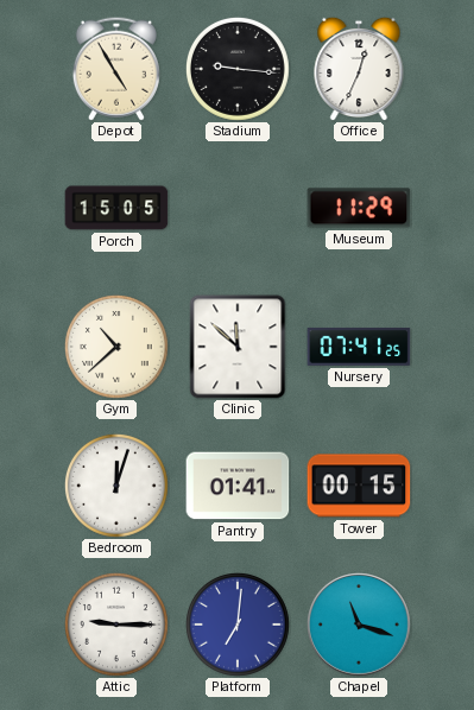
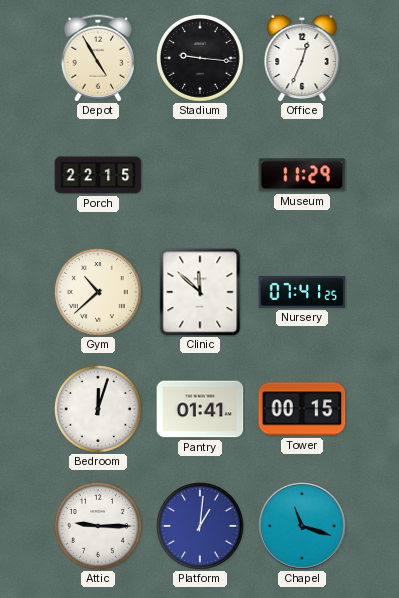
Porch: 15:05 -> 22:15
Platform: 7:01 -> 1:01
